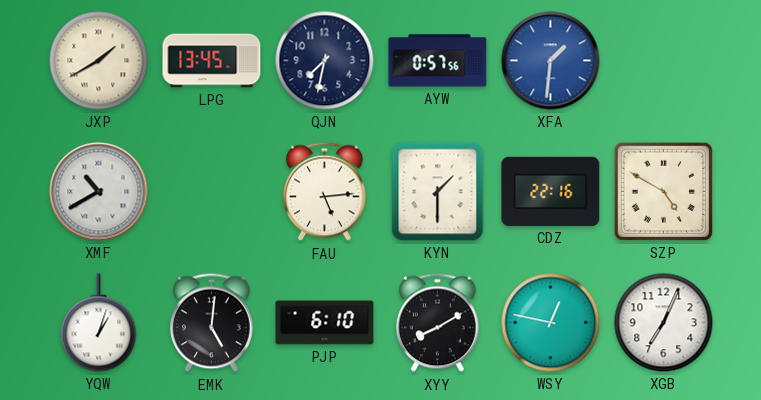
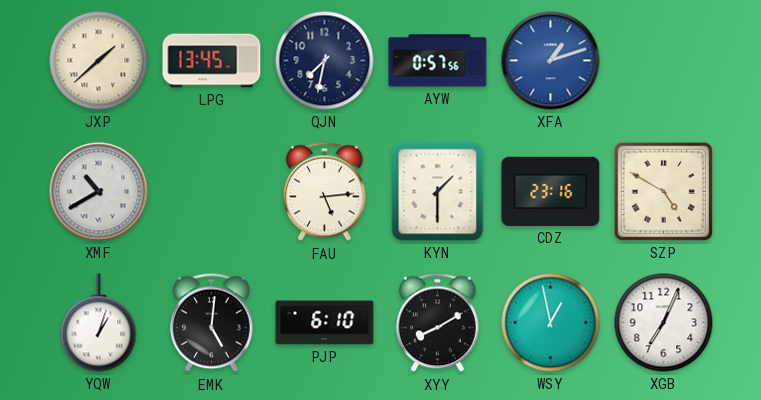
JXP: 1:40 -> 1:38
XFA: 1:31 -> 1:12
CDZ: 22:16 -> 23:16
WSY: 12:47 -> 12:58
